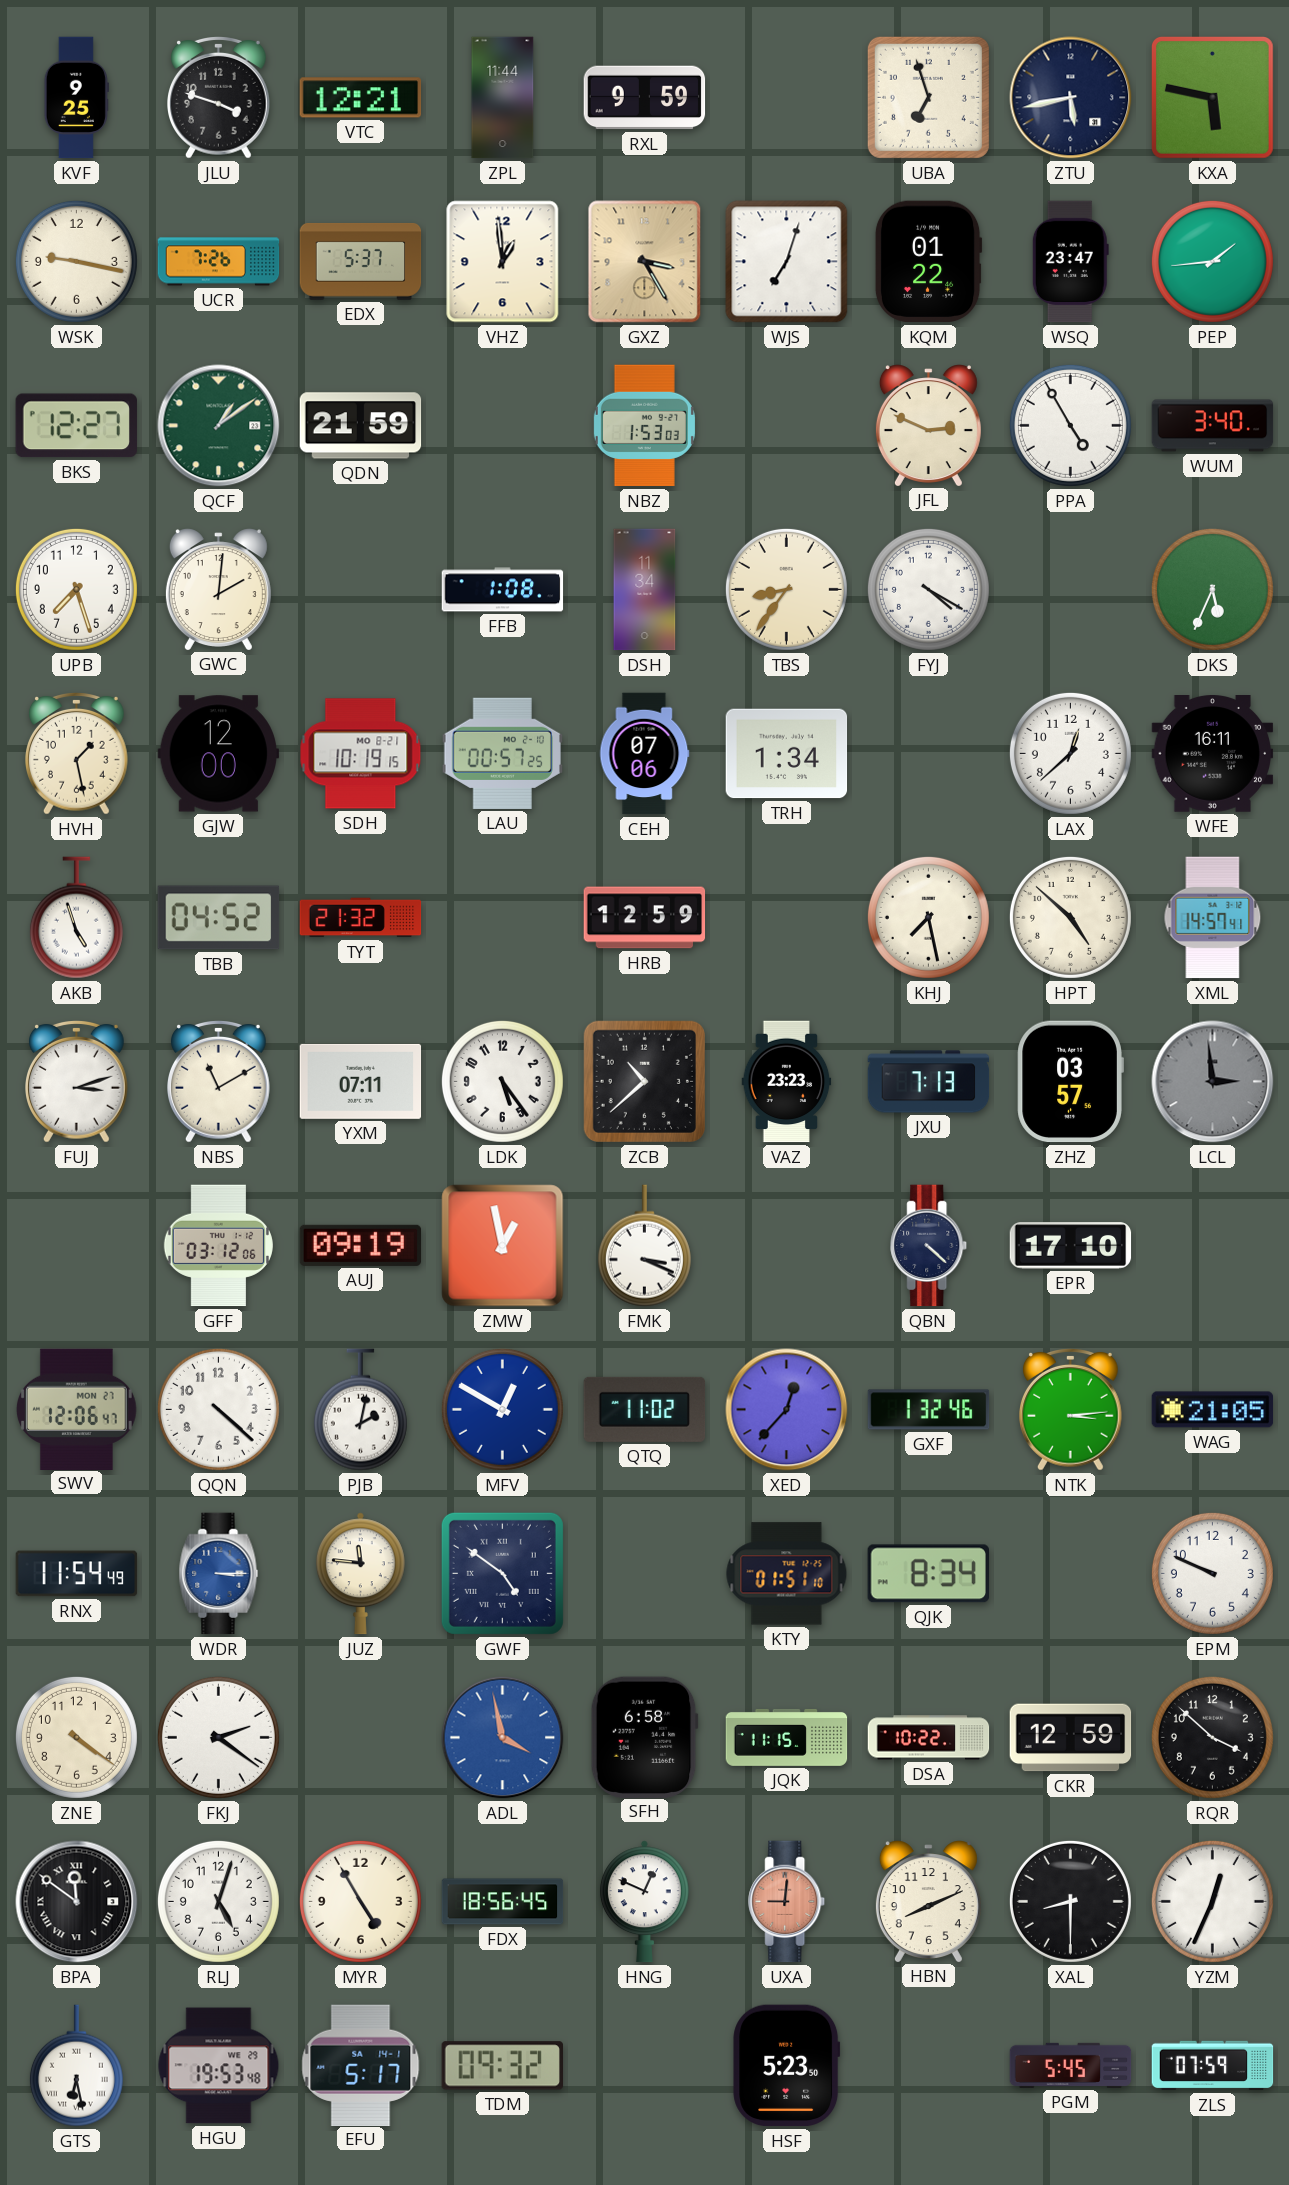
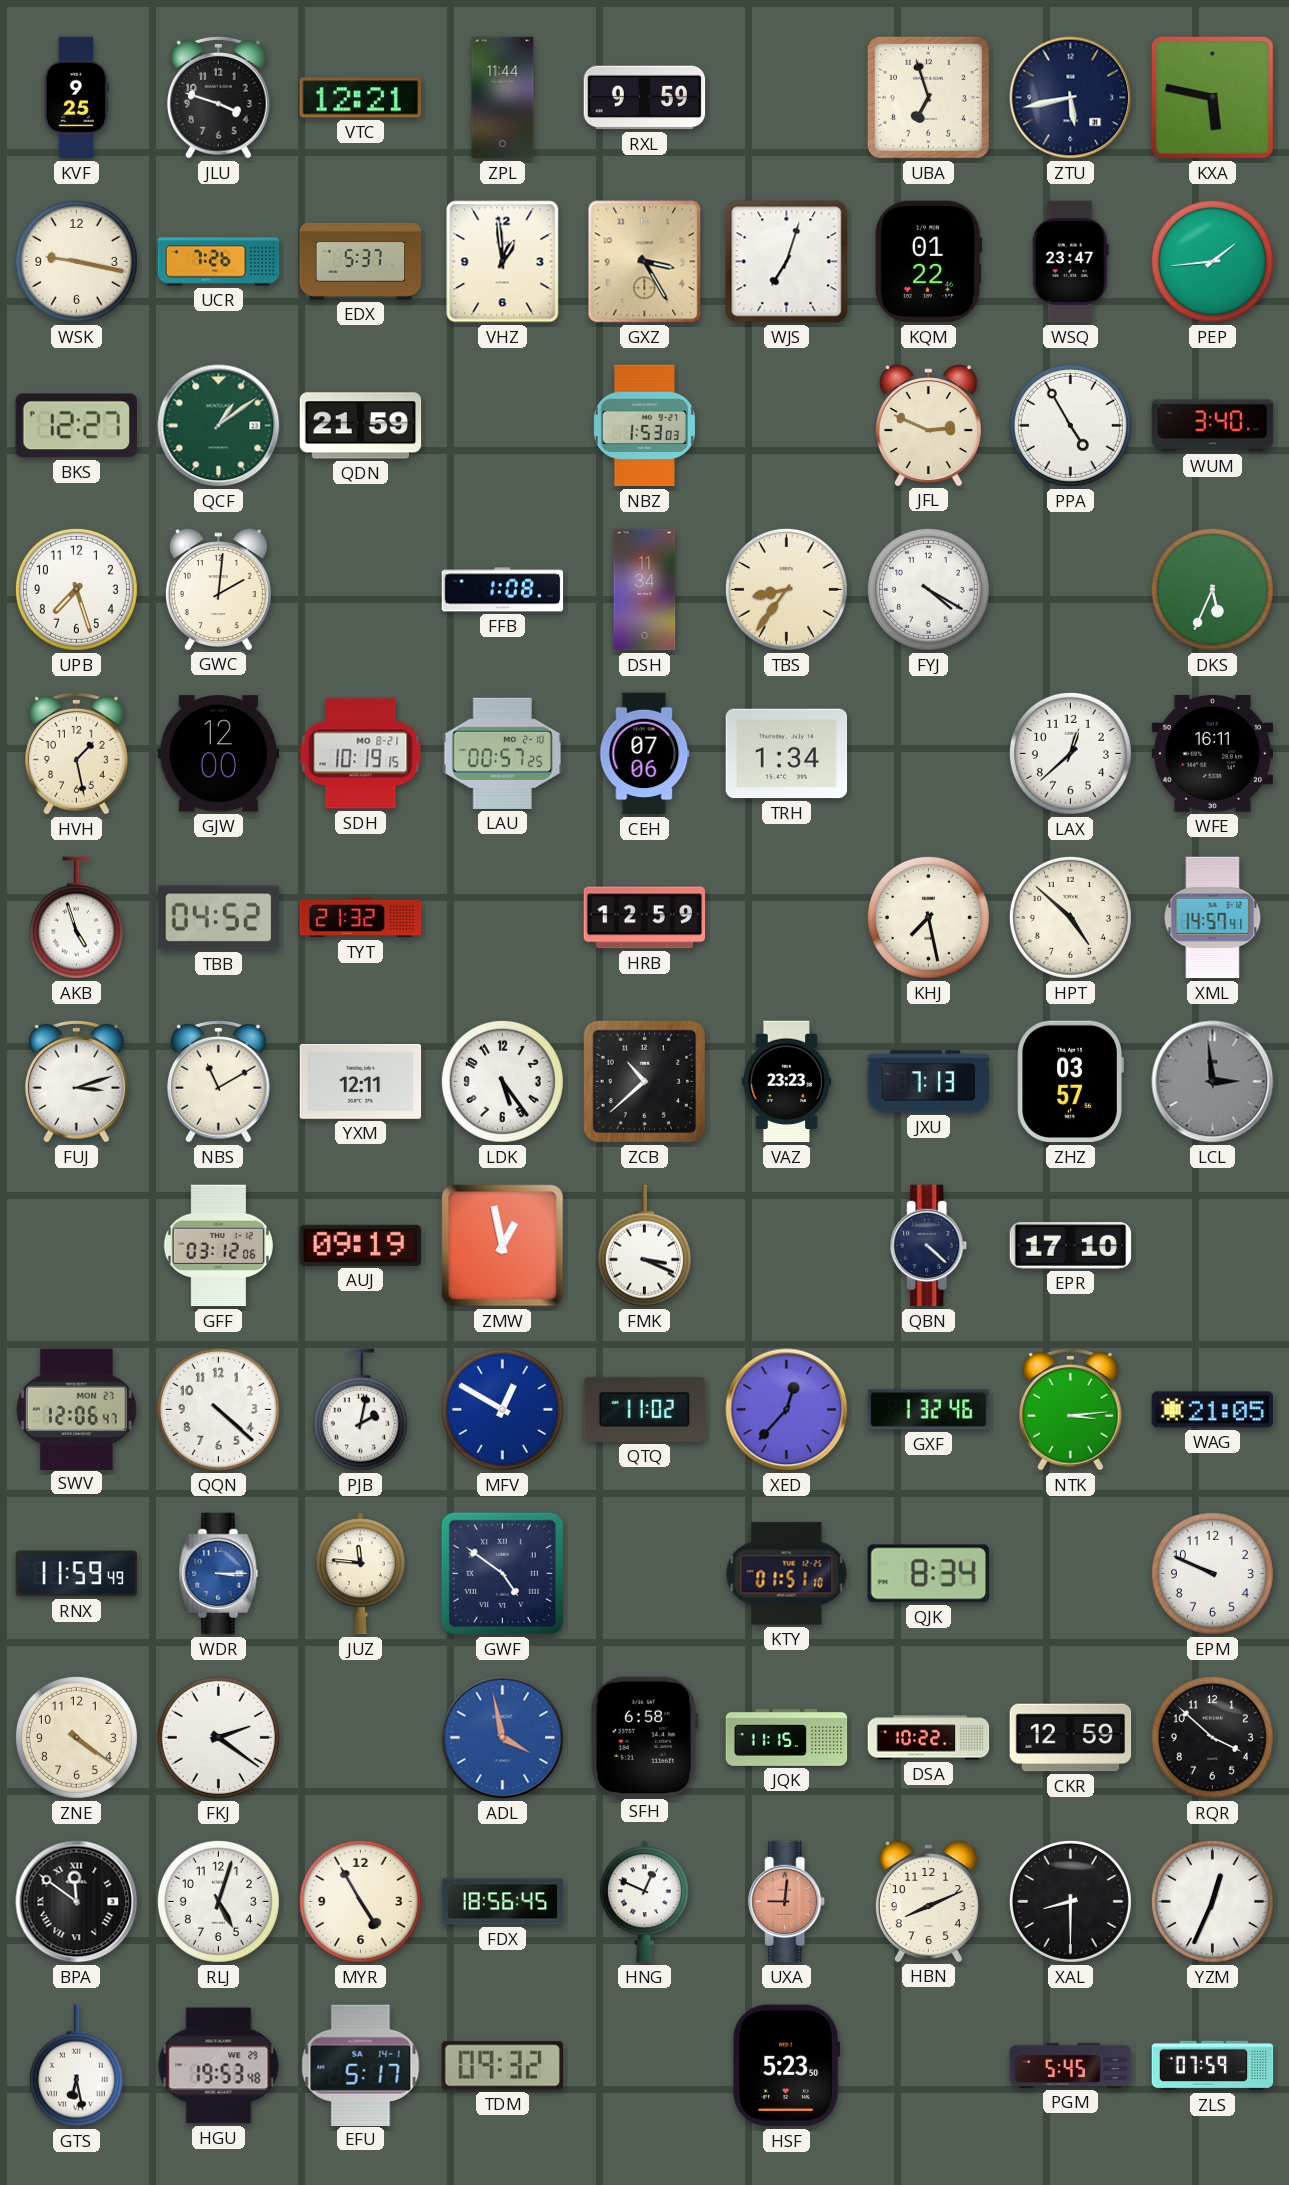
YXM: 07:11 -> 12:11
RNX: 11:54 -> 11:59
